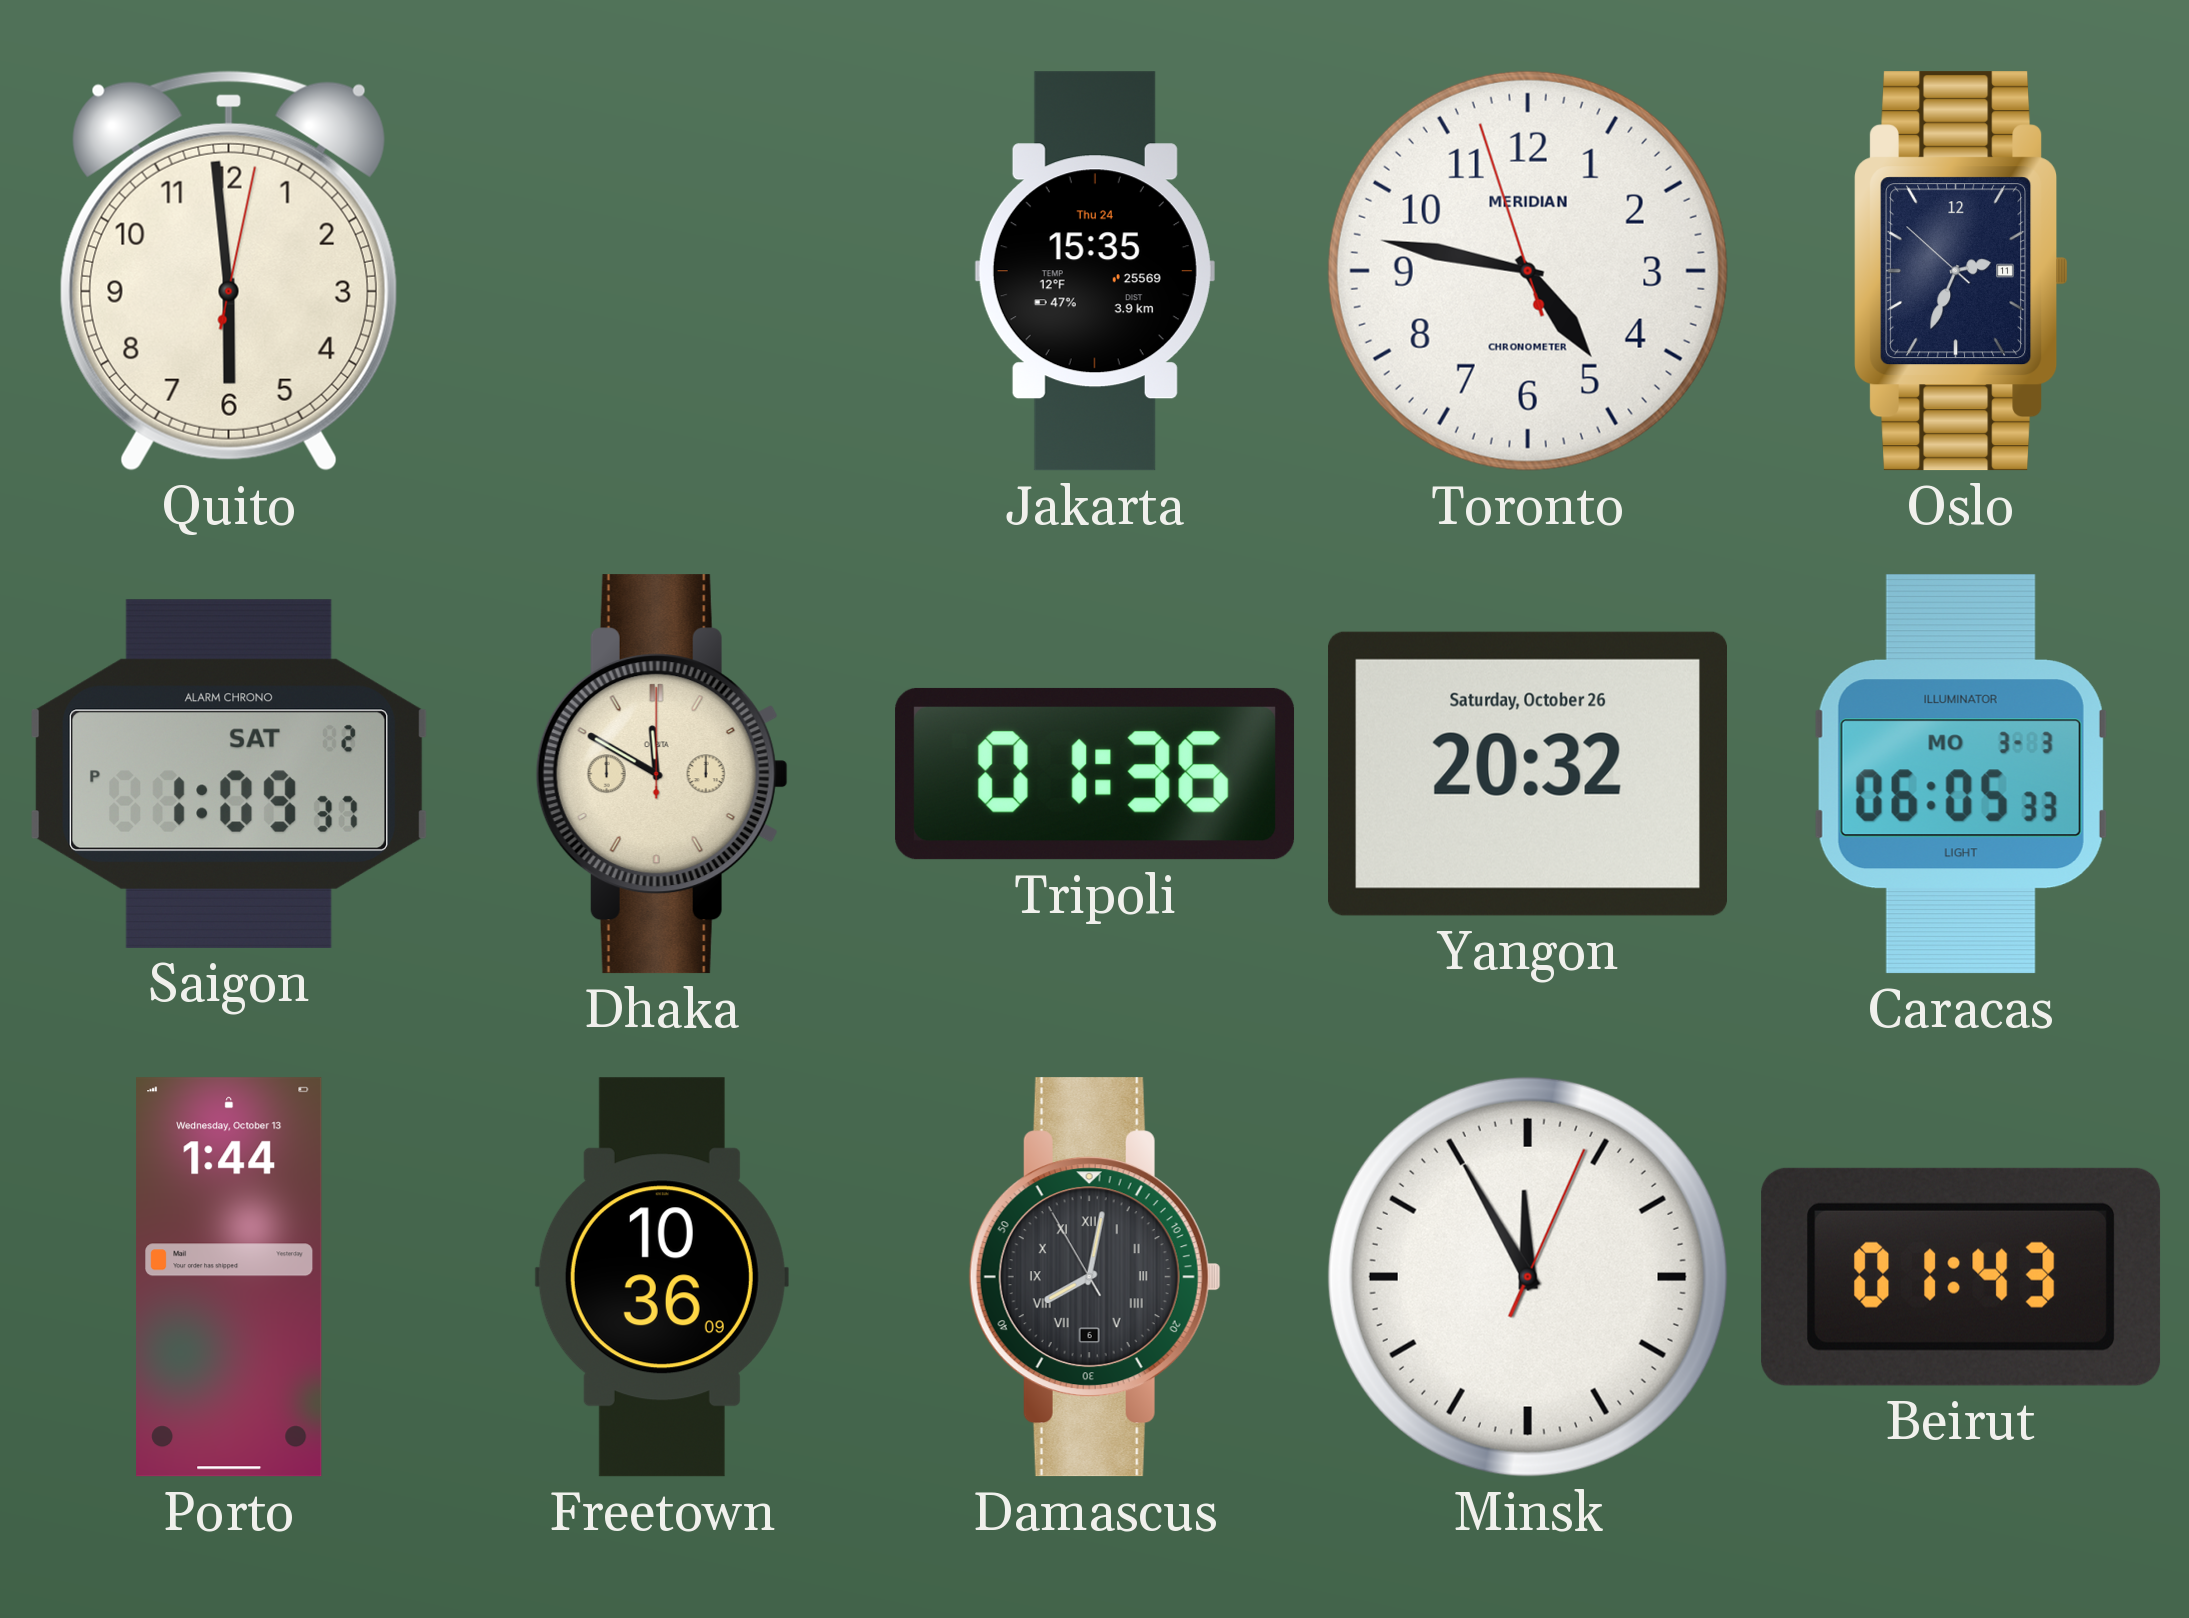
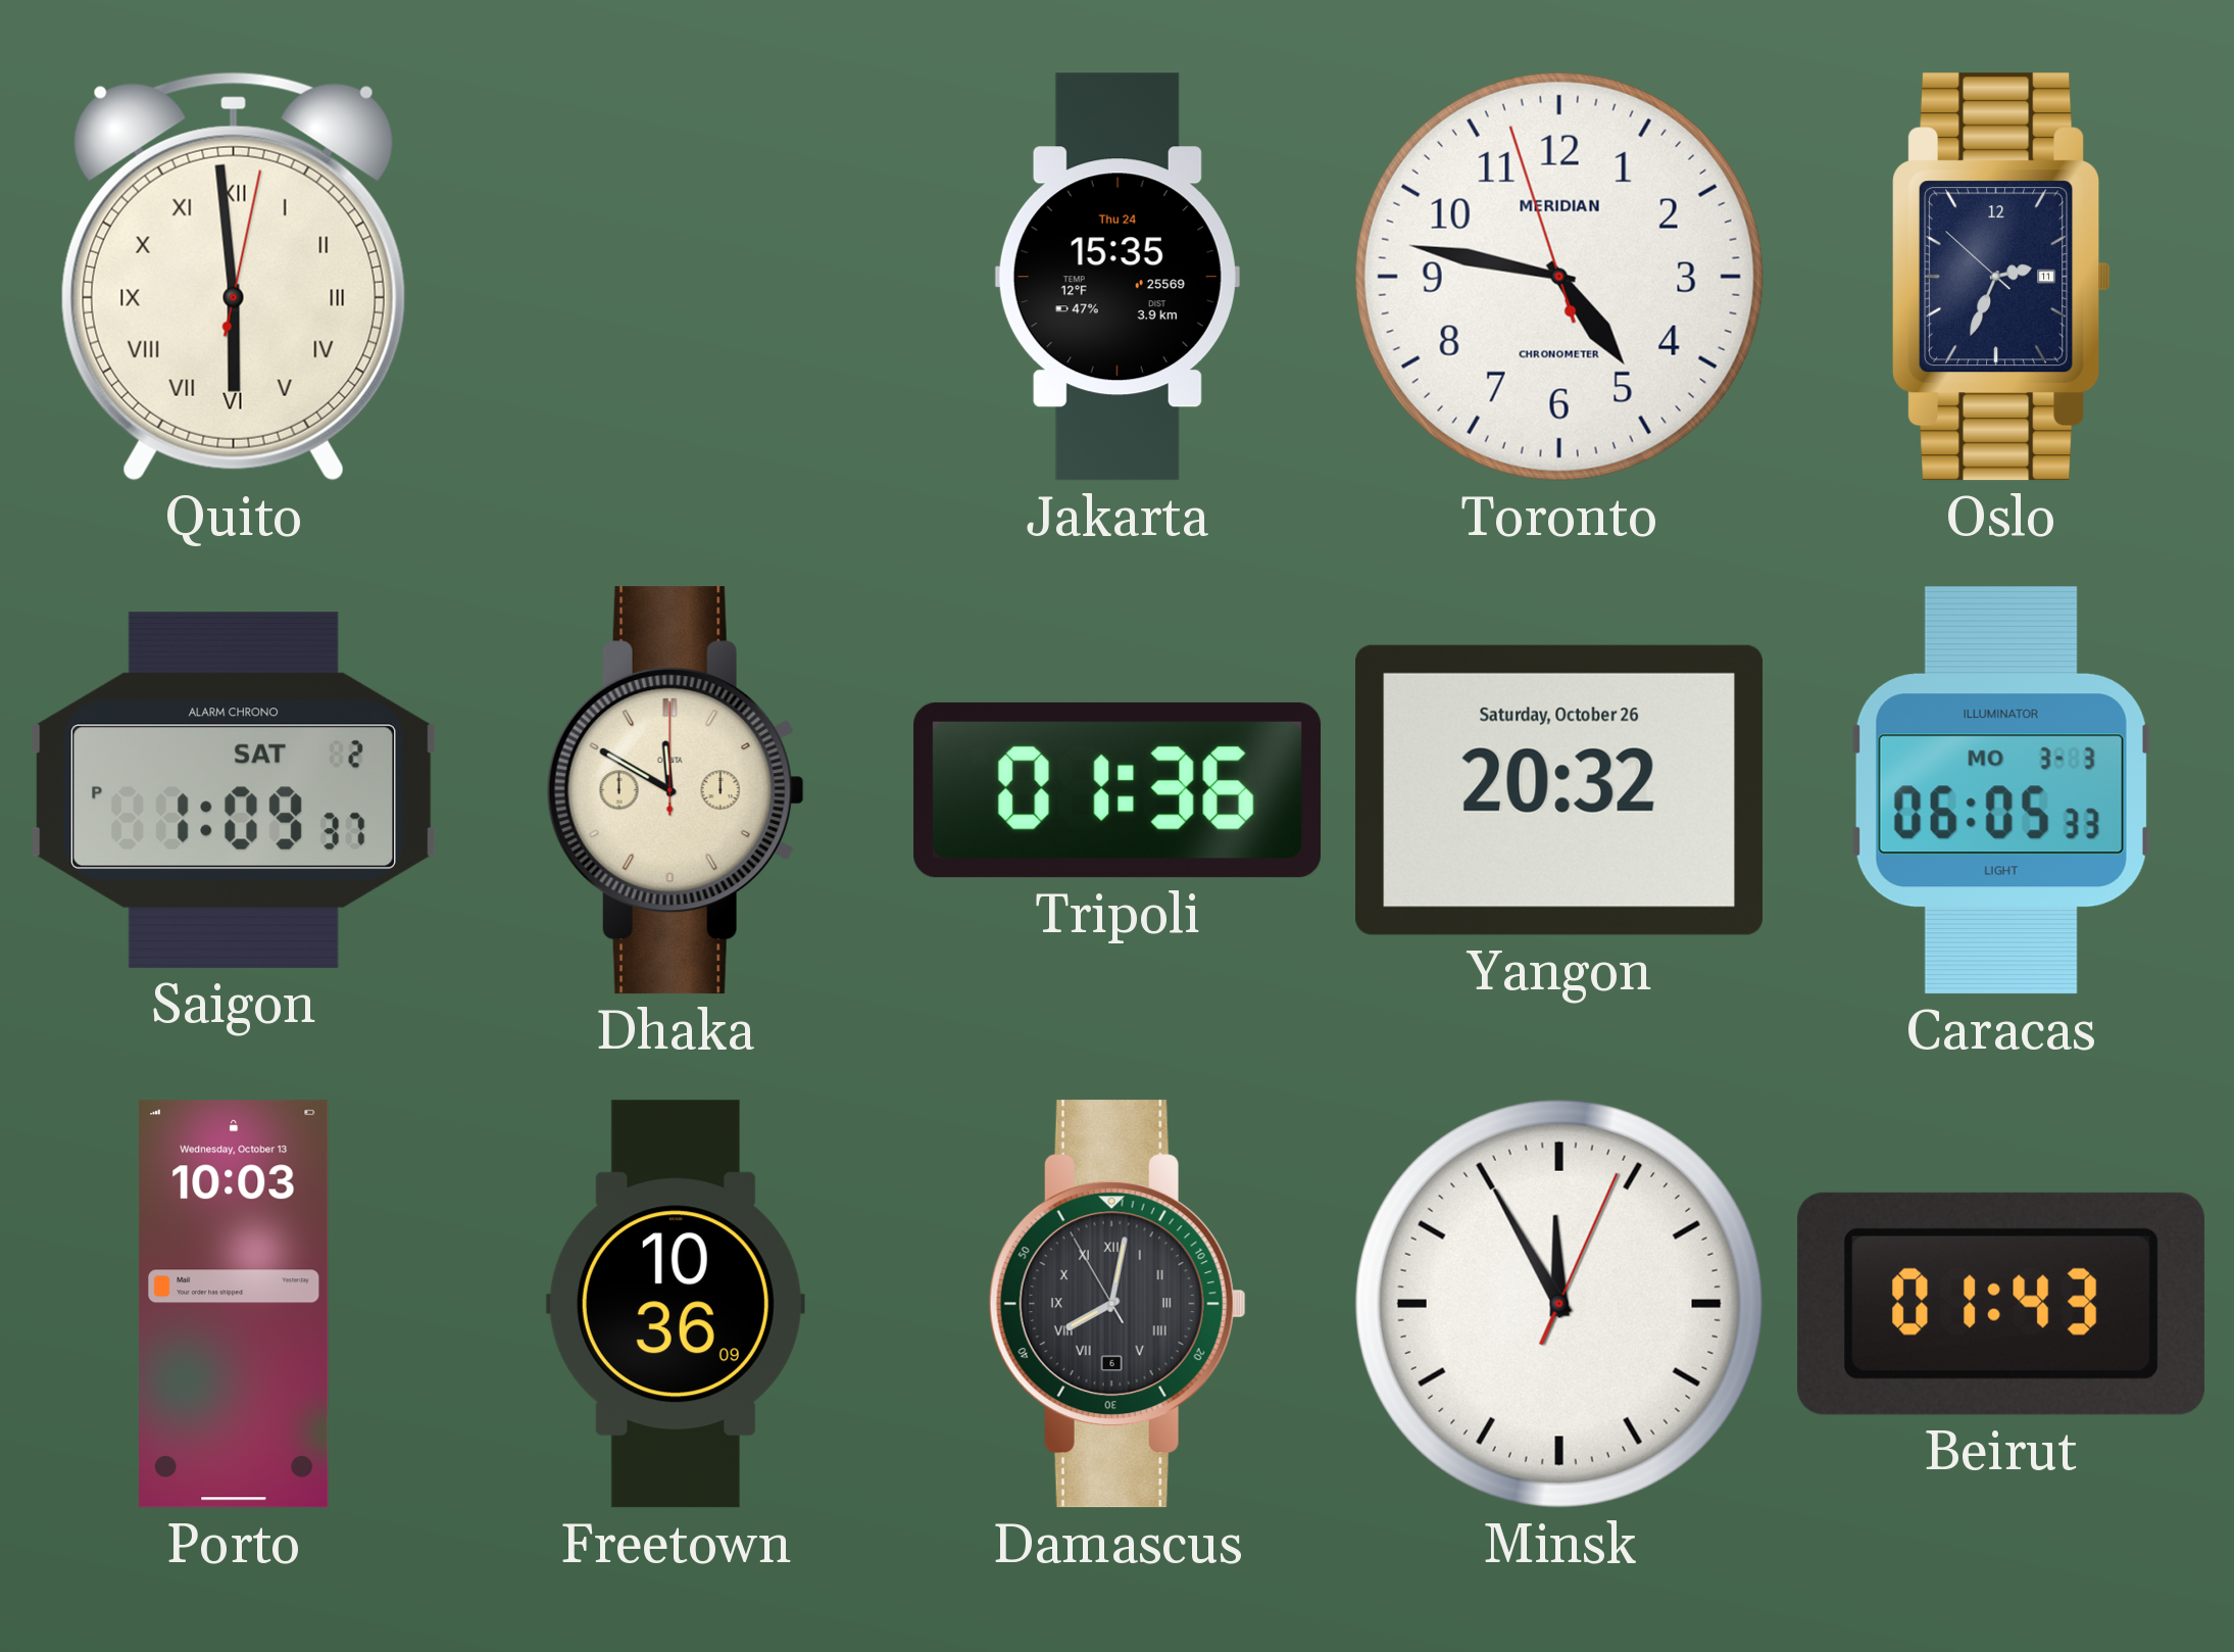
Quito numerals: Arabic -> Roman
Porto: 1:44 -> 10:03
